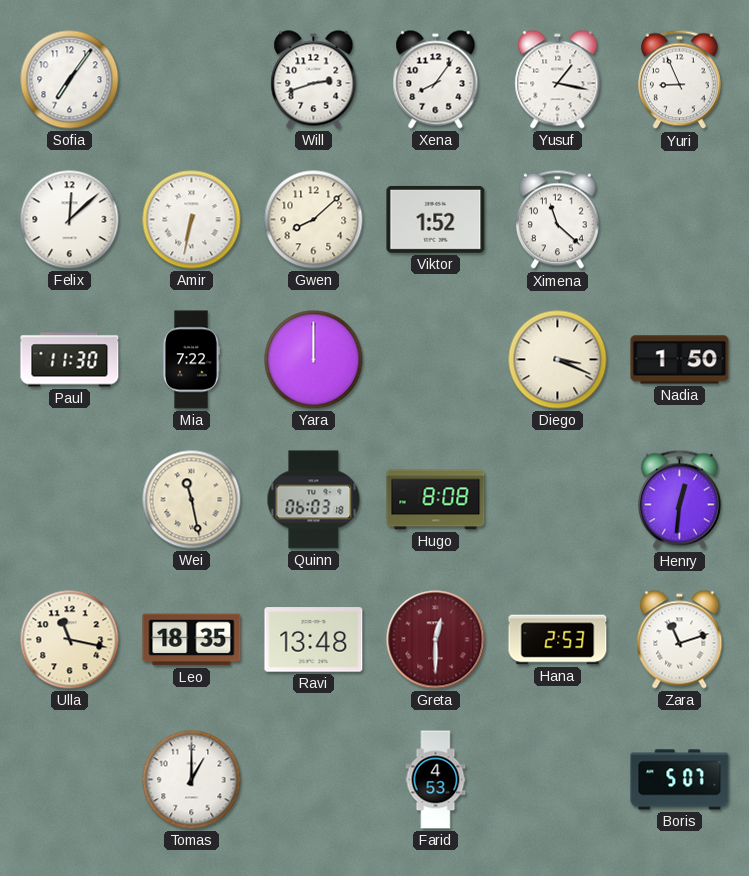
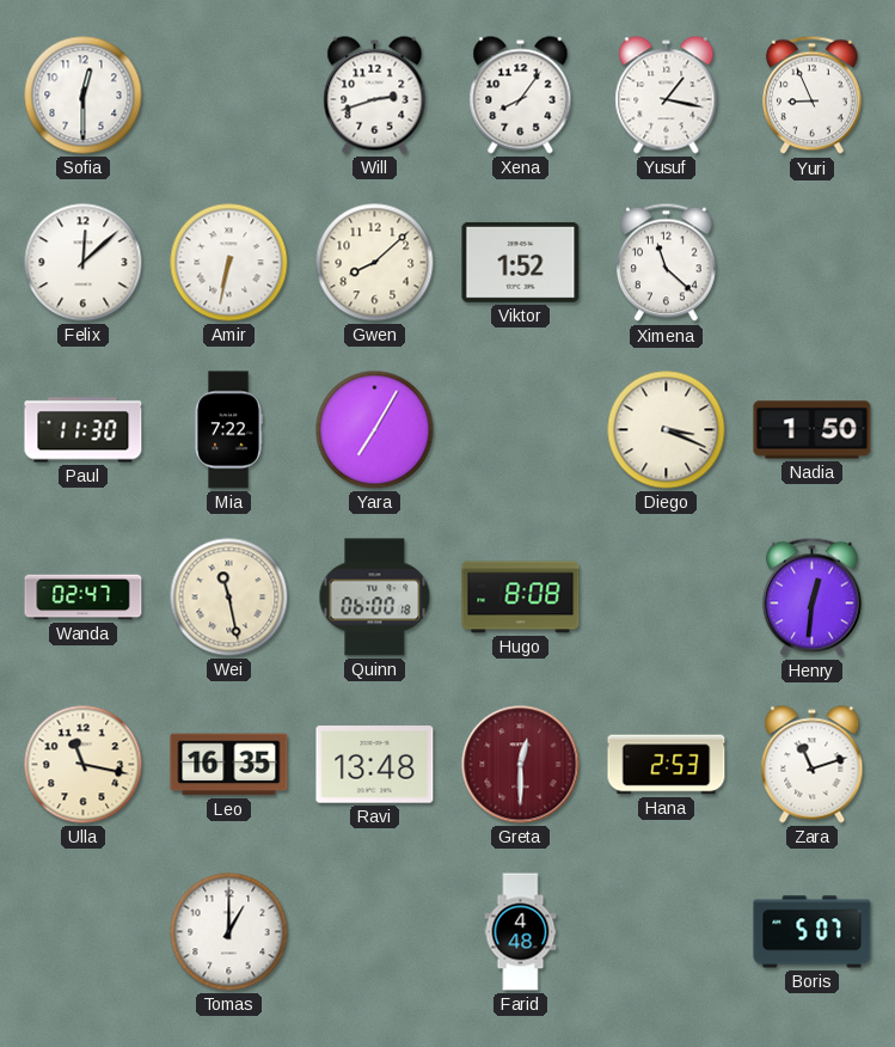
Sofia: 7:06 -> 12:30
Yara: 12:00 -> 7:05
Wanda: none -> 02:47
Quinn: 06:03 -> 06:00
Leo: 18:35 -> 16:35
Farid: 4:53 -> 4:48
